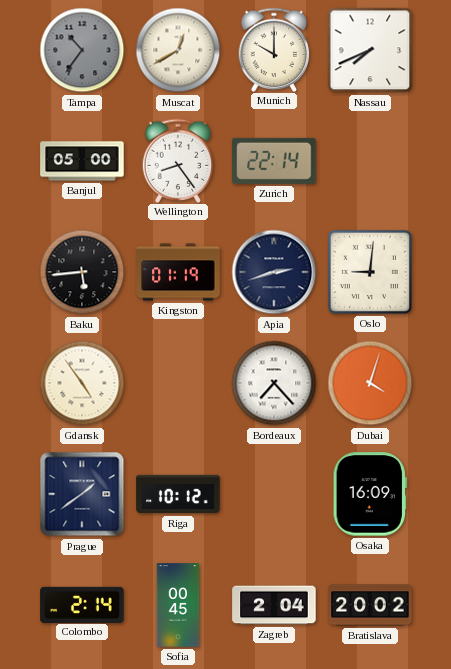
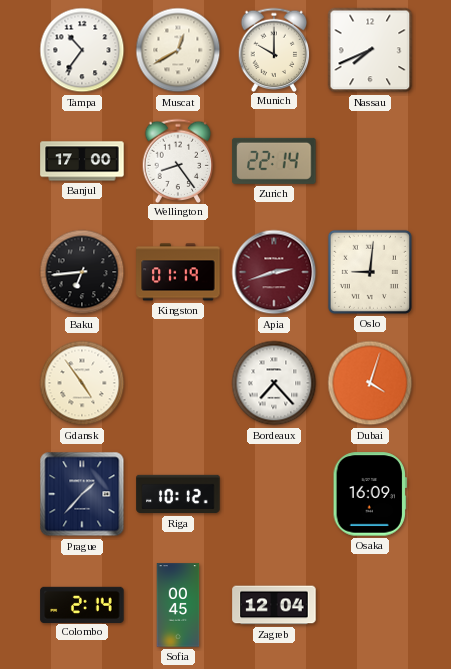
Tampa dial: grey -> white
Banjul: 05:00 -> 17:00
Baku: 5:44 -> 6:44
Apia dial: navy -> burgundy
Prague: 1:39 -> 1:37
Zagreb: 2:04 -> 12:04
Bratislava: 20:02 -> none
